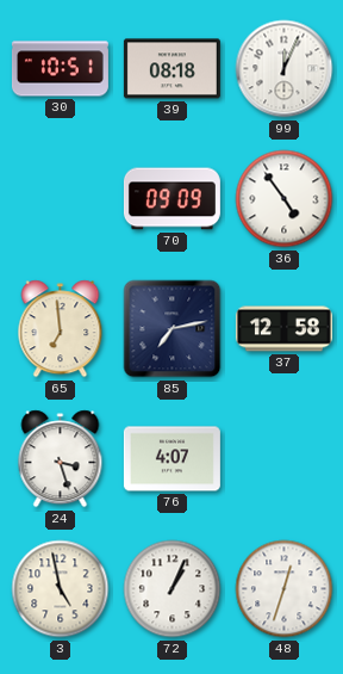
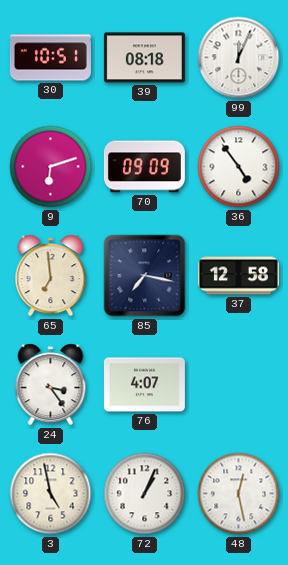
9: none -> 6:12
85: 7:13 -> 7:17
24: 3:27 -> 3:24
48: 12:33 -> 12:28
